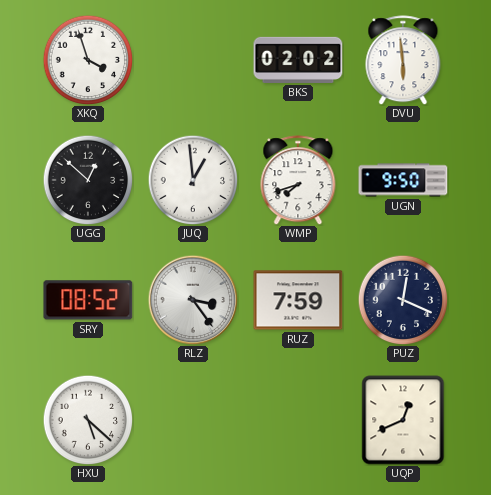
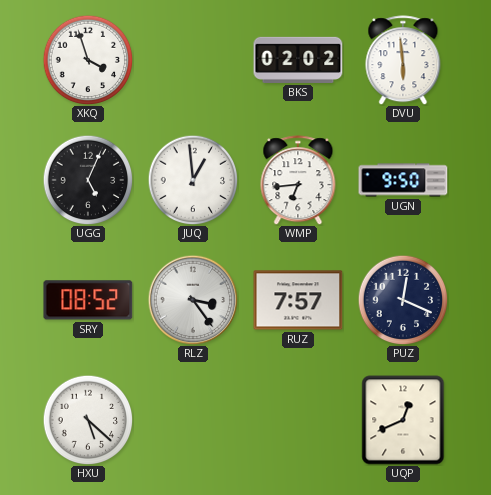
UGG: 12:52 -> 5:04
WMP: 7:42 -> 6:44
RUZ: 7:59 -> 7:57
